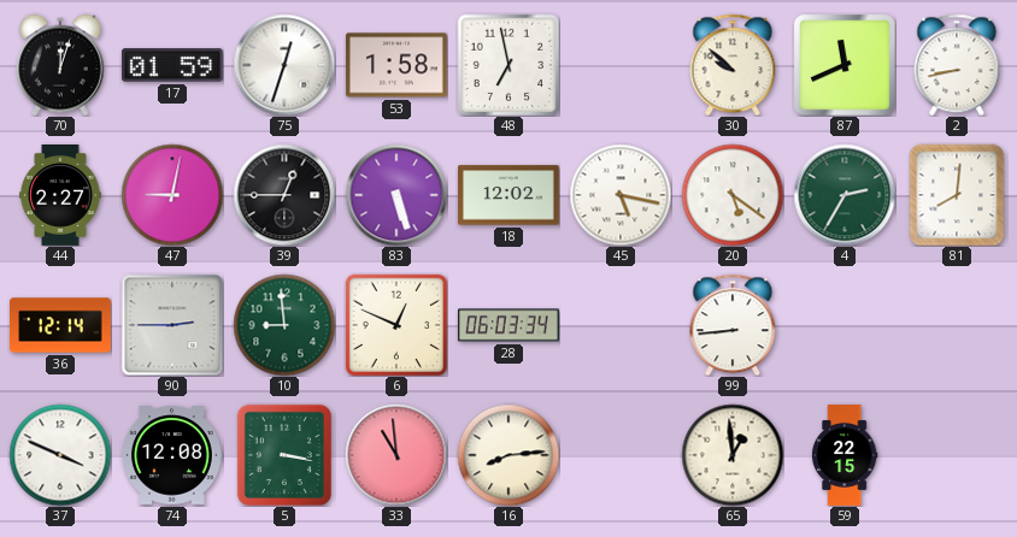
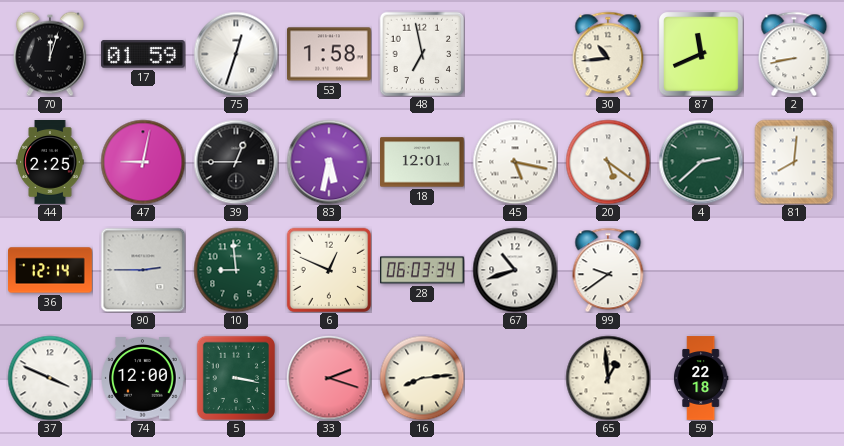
30: 9:52 -> 10:44
44: 2:27 -> 2:25
83: 5:27 -> 5:32
18: 12:02 -> 12:01
4: 2:35 -> 2:38
67: none -> 10:42
99: 8:44 -> 9:39
74: 12:08 -> 12:00
33: 10:59 -> 2:18
59: 22:15 -> 22:18
